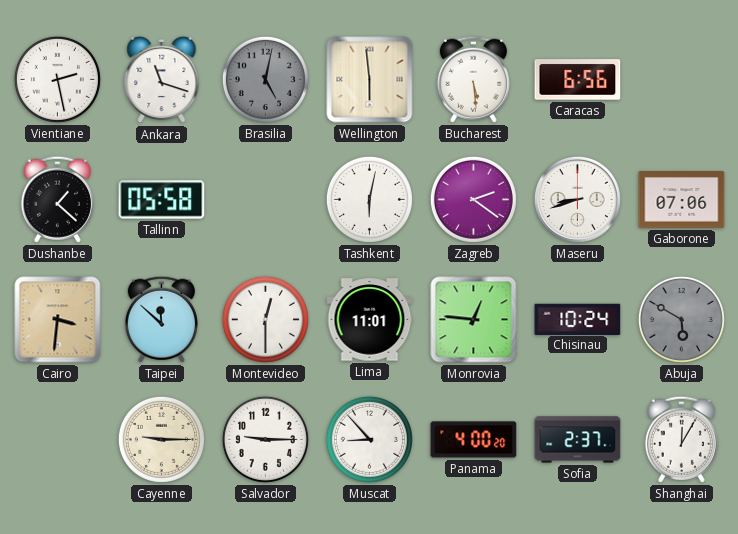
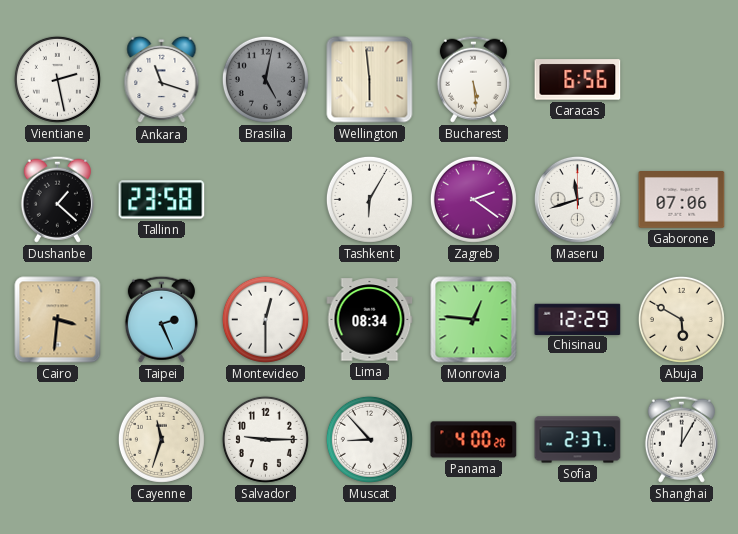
Tallinn: 05:58 -> 23:58
Tashkent: 6:02 -> 6:05
Maseru: 8:42 -> 11:42
Taipei: 11:52 -> 2:26
Lima: 11:01 -> 08:34
Chisinau: 10:24 -> 12:29
Abuja dial: grey -> cream
Cayenne: 9:15 -> 11:33
